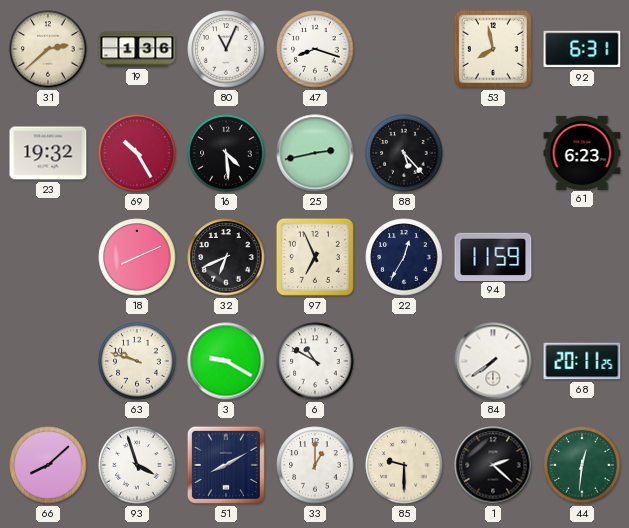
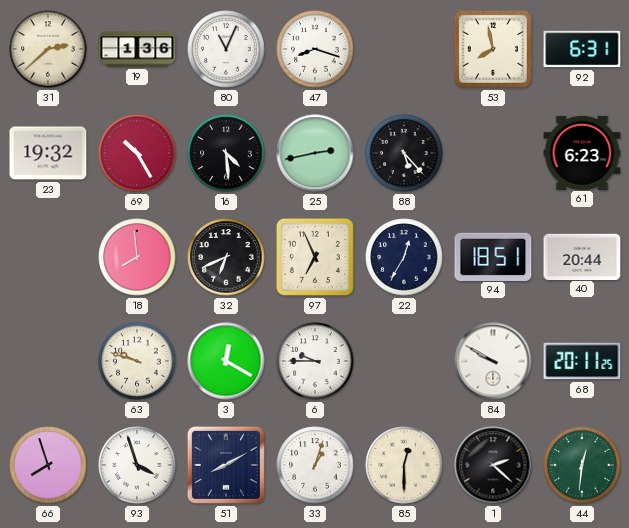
18: 8:11 -> 7:59
94: 11:59 -> 18:51
40: none -> 20:44
3: 9:20 -> 12:20
6: 10:50 -> 9:45
84: 7:39 -> 9:50
66: 8:08 -> 7:57
33: 1:00 -> 1:03
85: 9:30 -> 12:30
